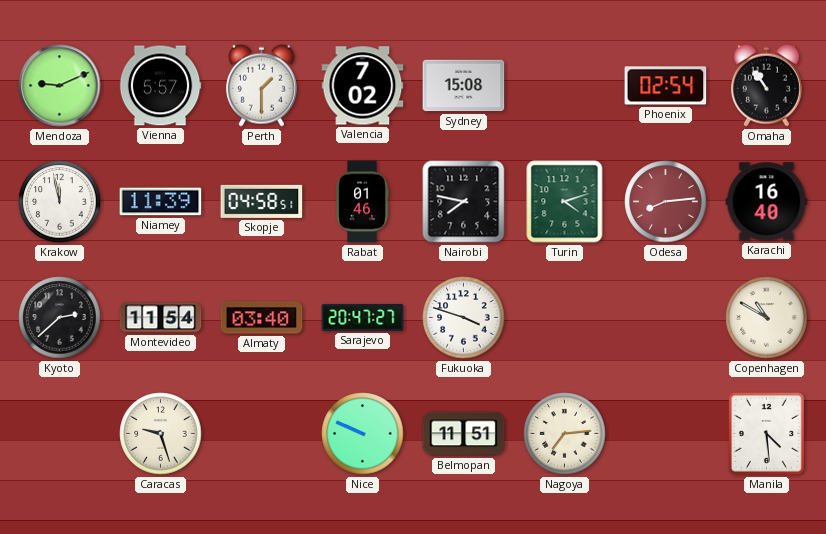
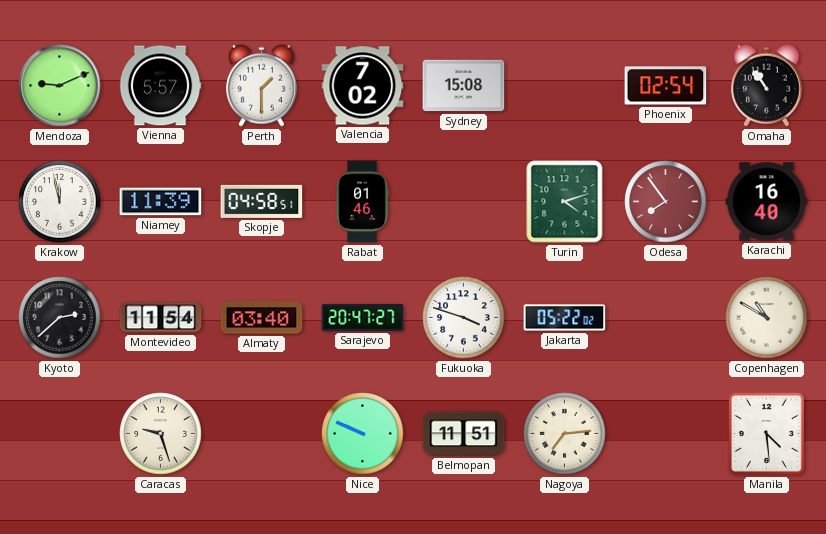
Nairobi: 7:47 -> none
Odesa: 8:14 -> 7:54
Jakarta: none -> 05:22
